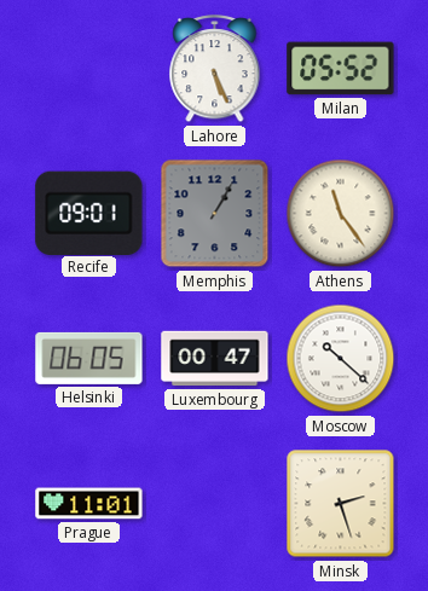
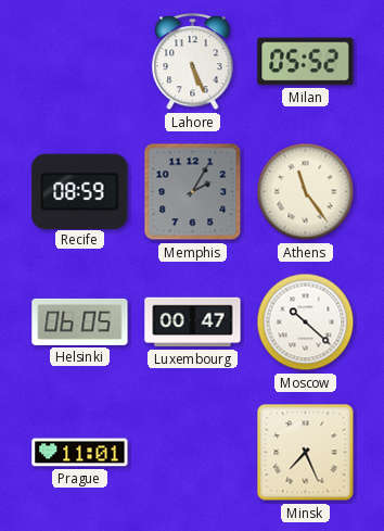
Recife: 09:01 -> 08:59
Memphis: 1:05 -> 2:05
Minsk: 2:27 -> 7:26
